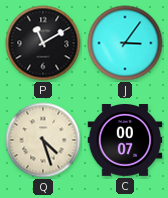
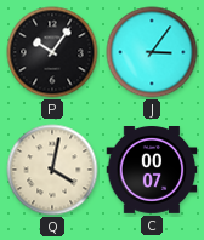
P: 11:10 -> 10:06
Q: 4:27 -> 4:02
